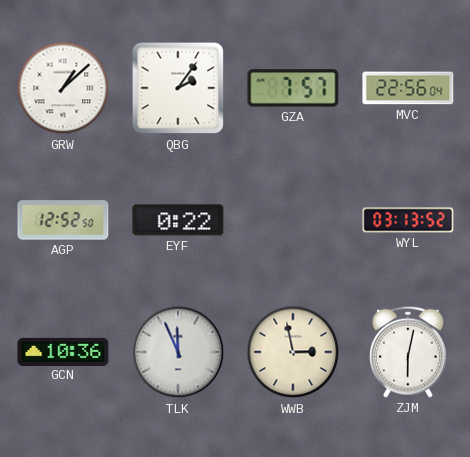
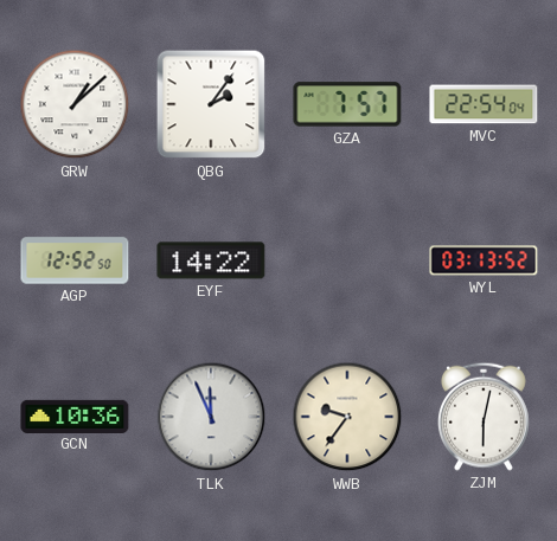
MVC: 22:56 -> 22:54
EYF: 0:22 -> 14:22
WWB: 2:58 -> 9:36
